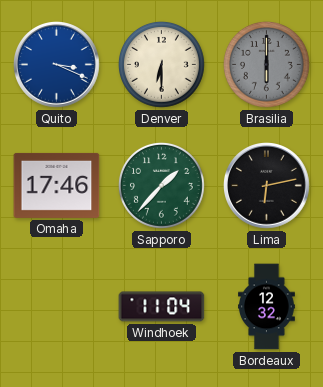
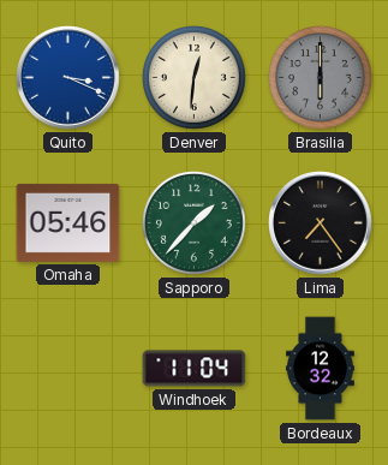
Denver: 6:30 -> 12:31
Omaha: 17:46 -> 05:46
Lima: 6:13 -> 7:24
